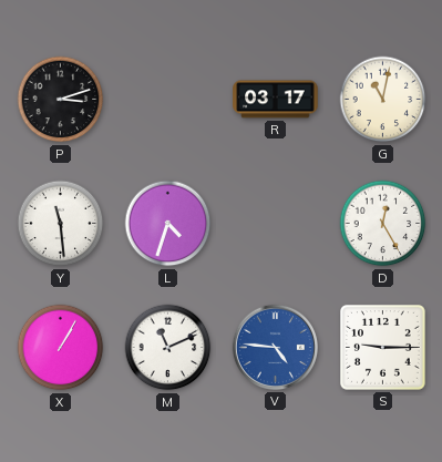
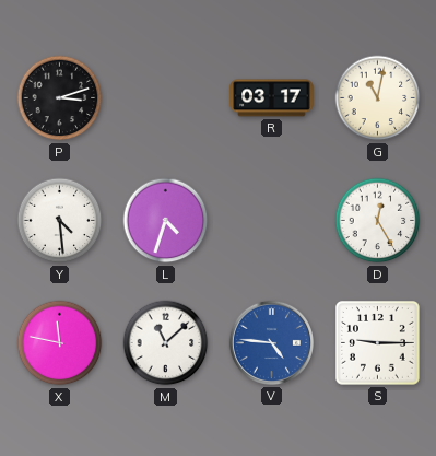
Y: 11:29 -> 4:29
X: 1:05 -> 11:47
M: 11:11 -> 11:08
